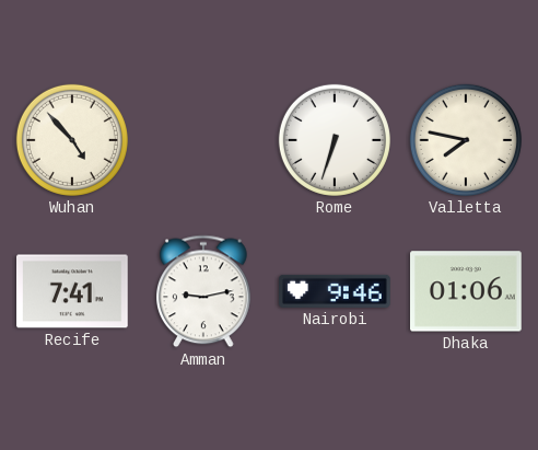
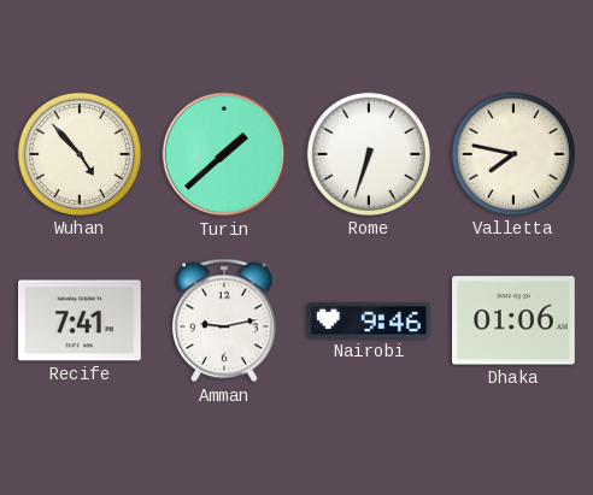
Turin: none -> 1:38
